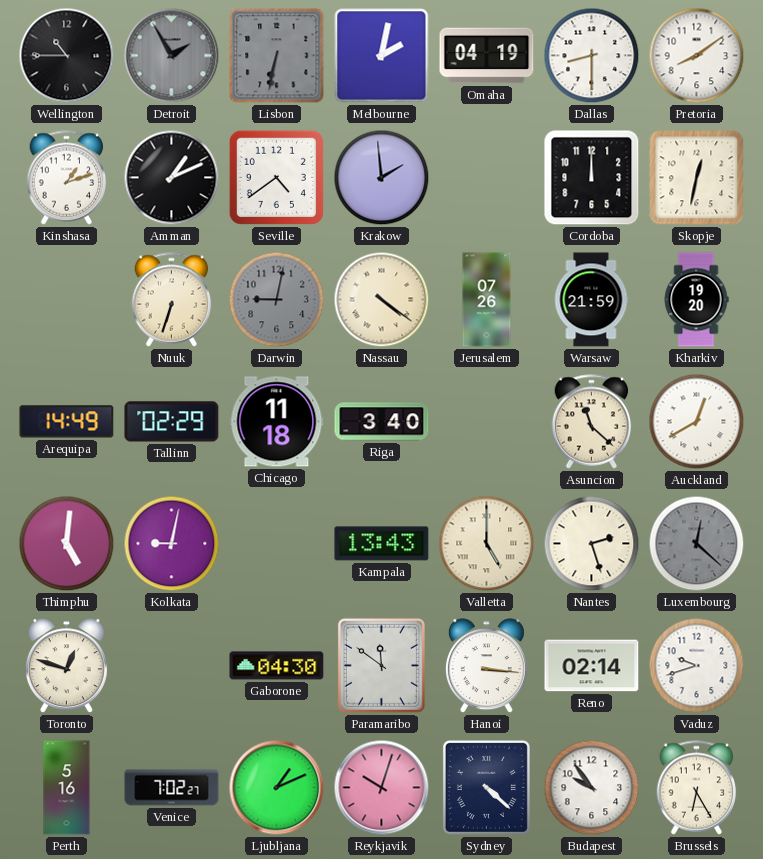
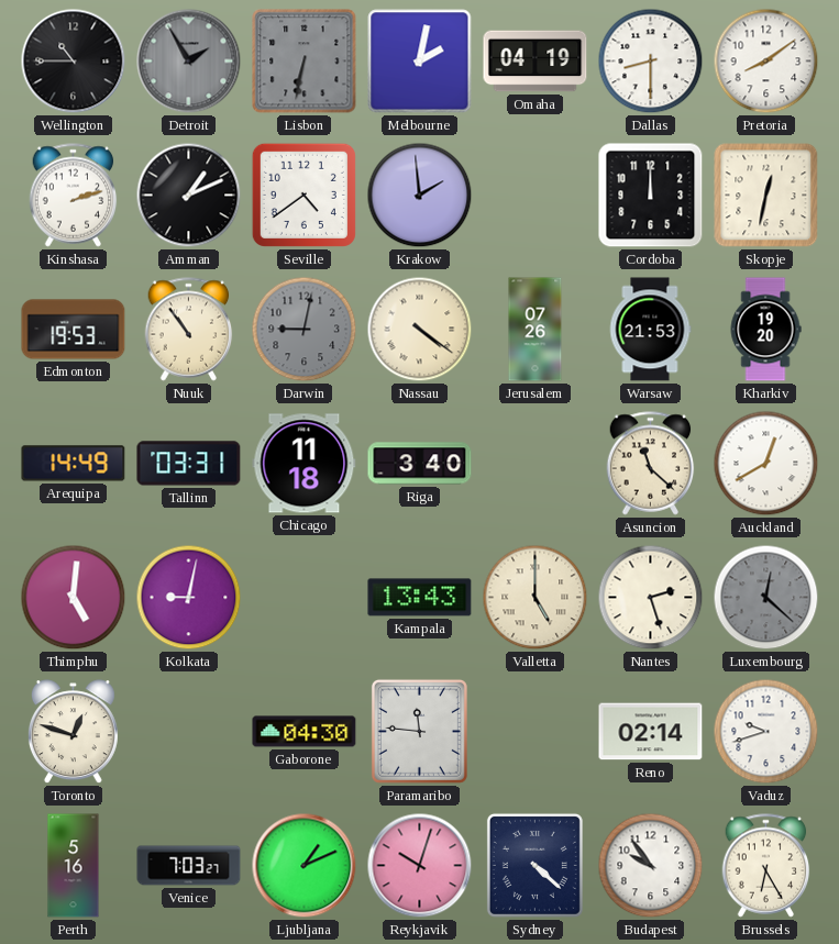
Kinshasa: 1:12 -> 2:12
Edmonton: none -> 19:53
Nuuk: 6:33 -> 10:54
Warsaw: 21:59 -> 21:53
Tallinn: 02:29 -> 03:31
Paramaribo: 11:51 -> 11:46
Hanoi: 3:16 -> none
Venice: 7:02 -> 7:03
